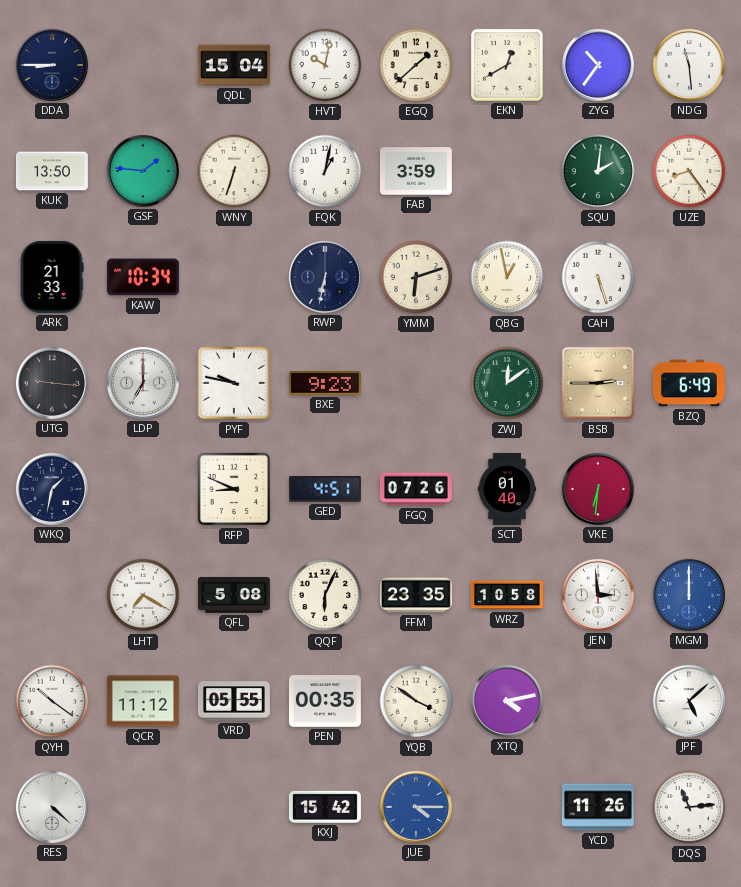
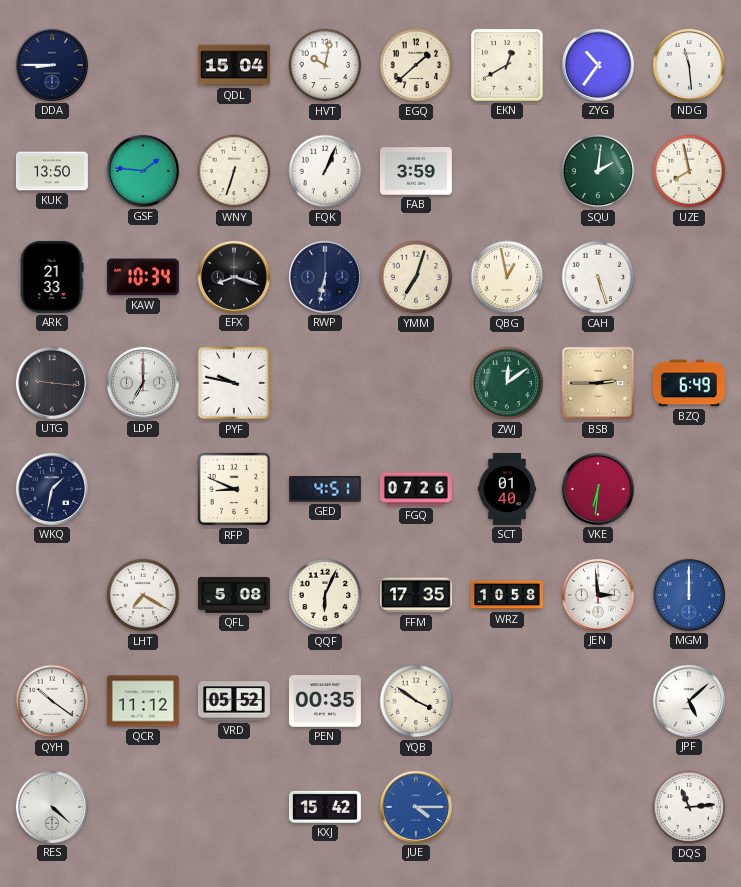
FQK: 1:02 -> 1:04
UZE: 8:24 -> 7:58
EFX: none -> 8:18
YMM: 6:12 -> 7:03
BXE: 9:23 -> none
FFM: 23:35 -> 17:35
VRD: 05:55 -> 05:52
XTQ: 4:13 -> none
YCD: 11:26 -> none
